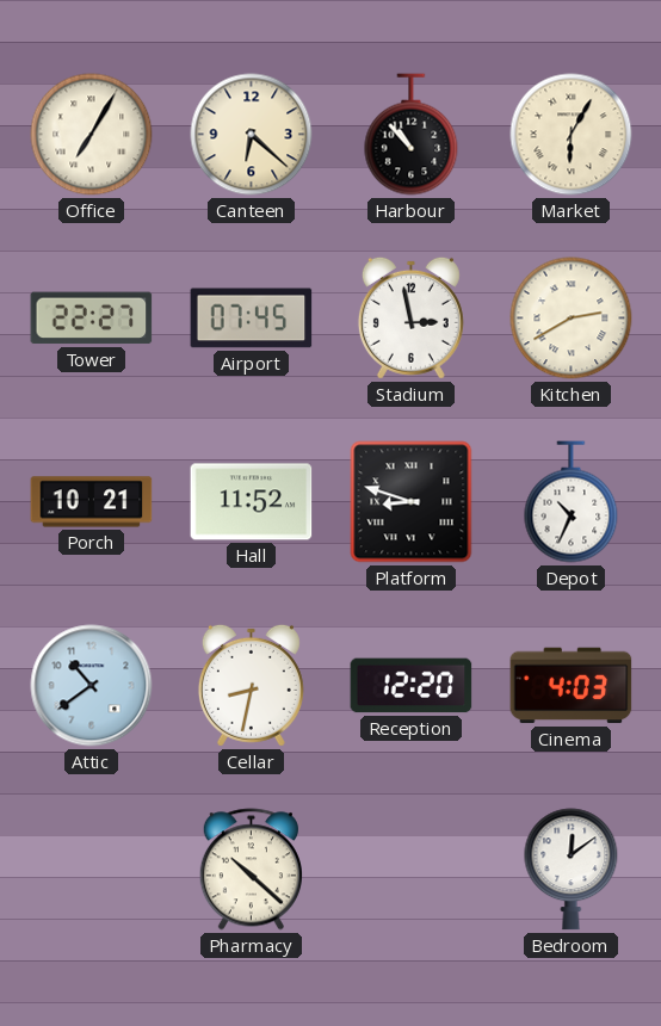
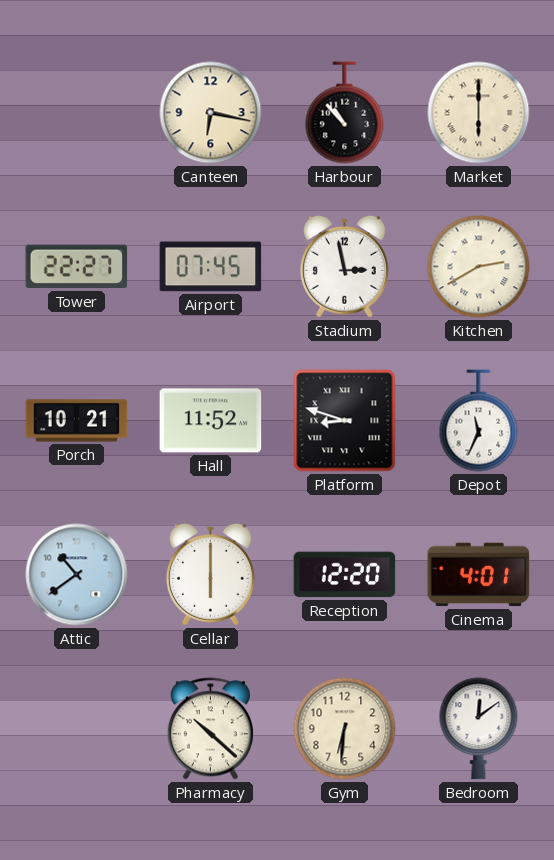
Office: 7:05 -> none
Canteen: 6:22 -> 6:17
Market: 6:05 -> 6:00
Depot: 10:34 -> 11:34
Cellar: 8:32 -> 6:00
Cinema: 4:03 -> 4:01
Gym: none -> 6:31
